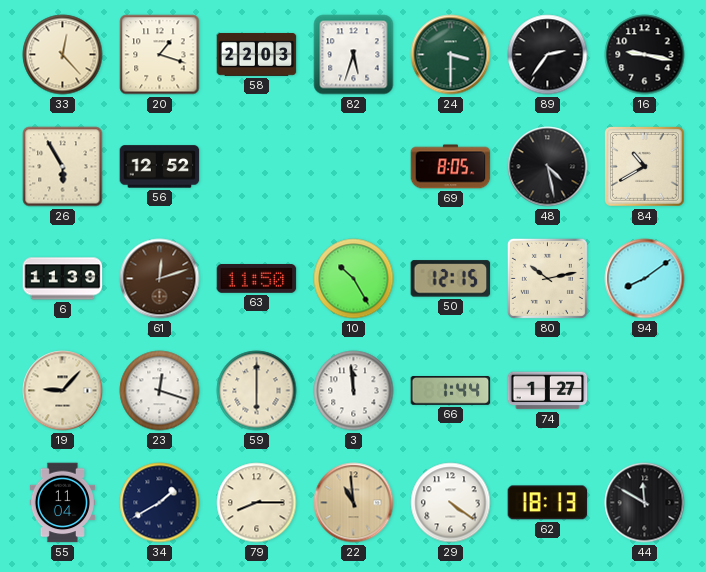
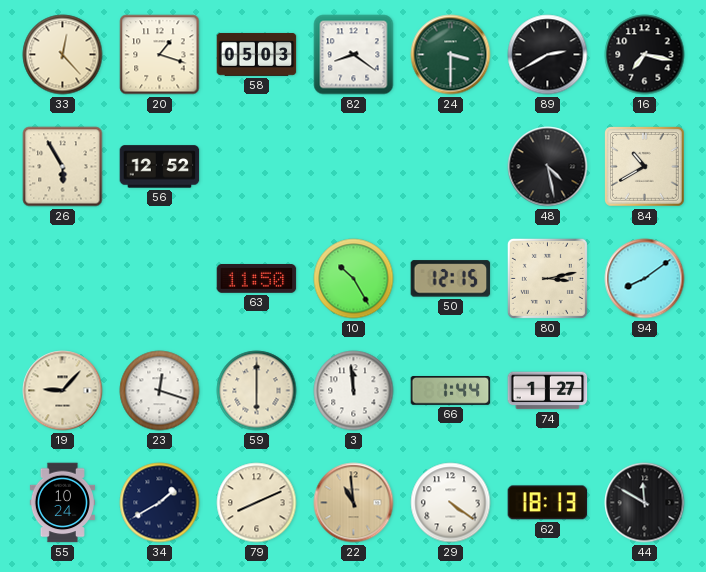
58: 22:03 -> 05:03
82: 5:33 -> 8:21
89: 2:36 -> 2:40
16: 9:17 -> 7:17
69: 8:05 -> none
6: 11:39 -> none
61: 12:12 -> none
80: 10:13 -> 3:13
55: 11:04 -> 10:24
79: 8:15 -> 8:11
